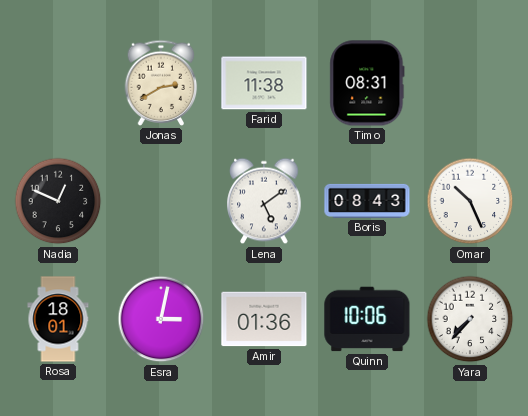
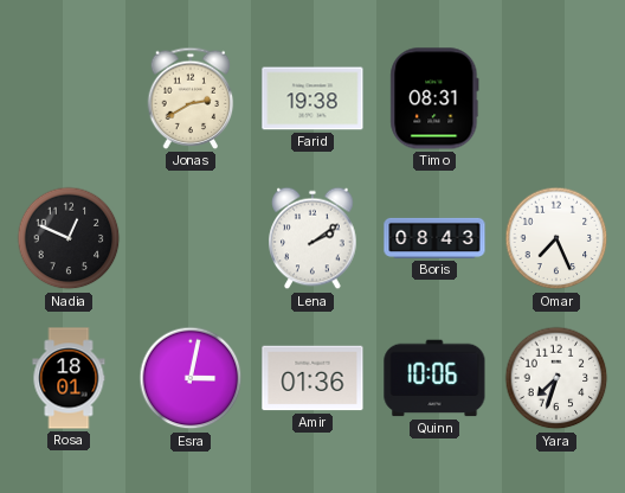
Farid: 11:38 -> 19:38
Lena: 5:09 -> 2:09
Omar: 10:26 -> 7:26
Yara: 7:37 -> 7:33
